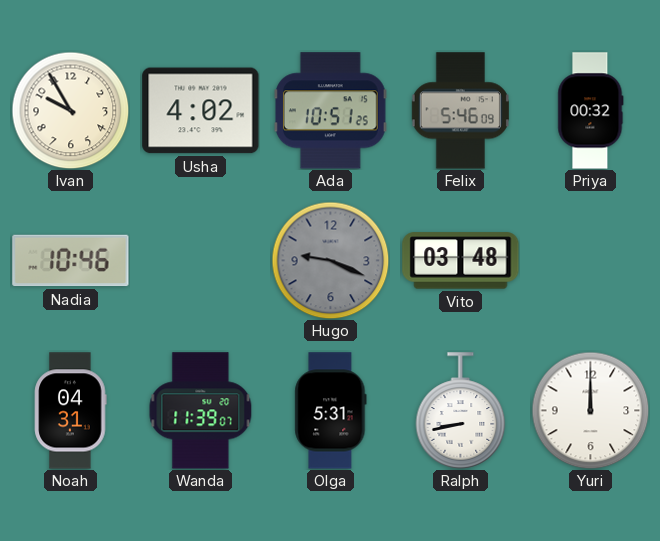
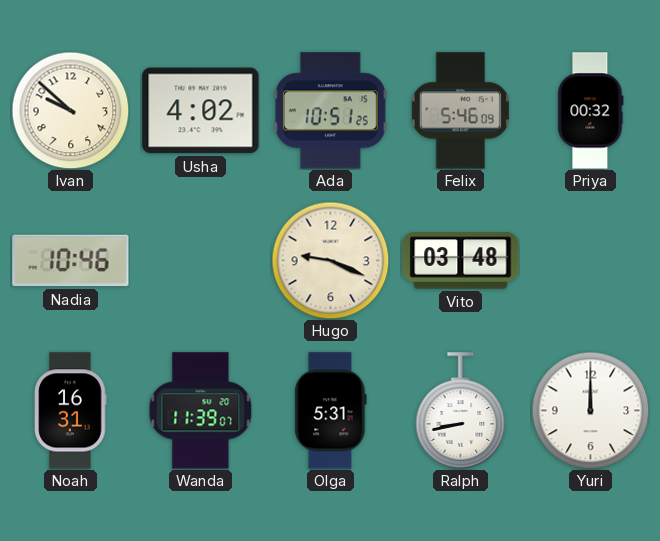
Ivan: 9:55 -> 9:52
Hugo dial: grey -> cream
Noah: 04:31 -> 16:31
